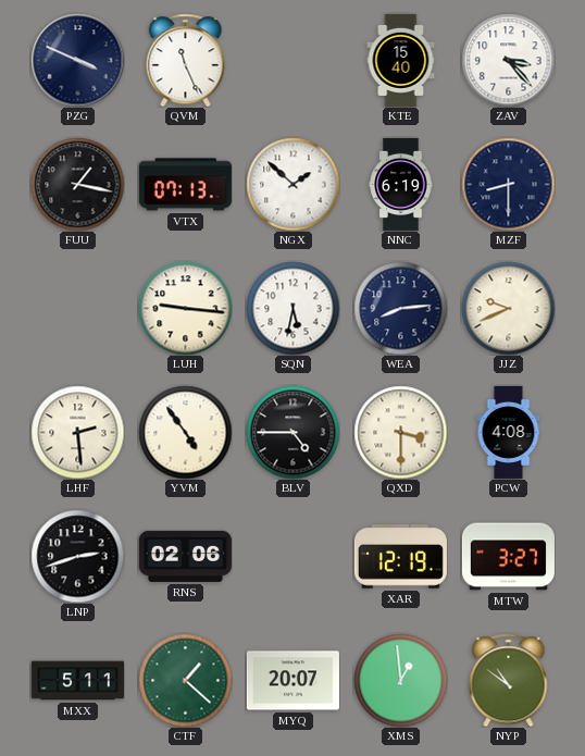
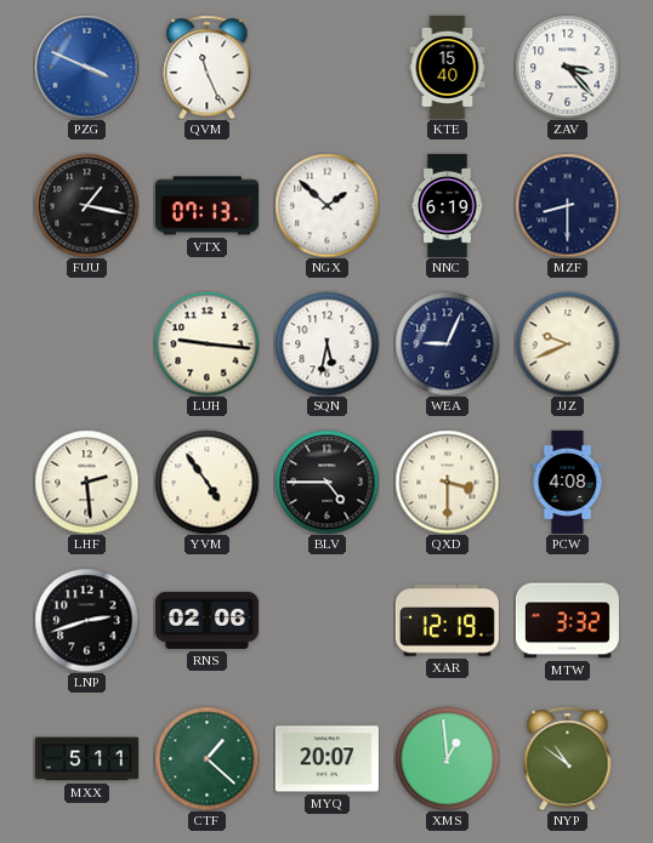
PZG dial: navy -> blue
WEA: 8:14 -> 9:04
MTW: 3:27 -> 3:32
